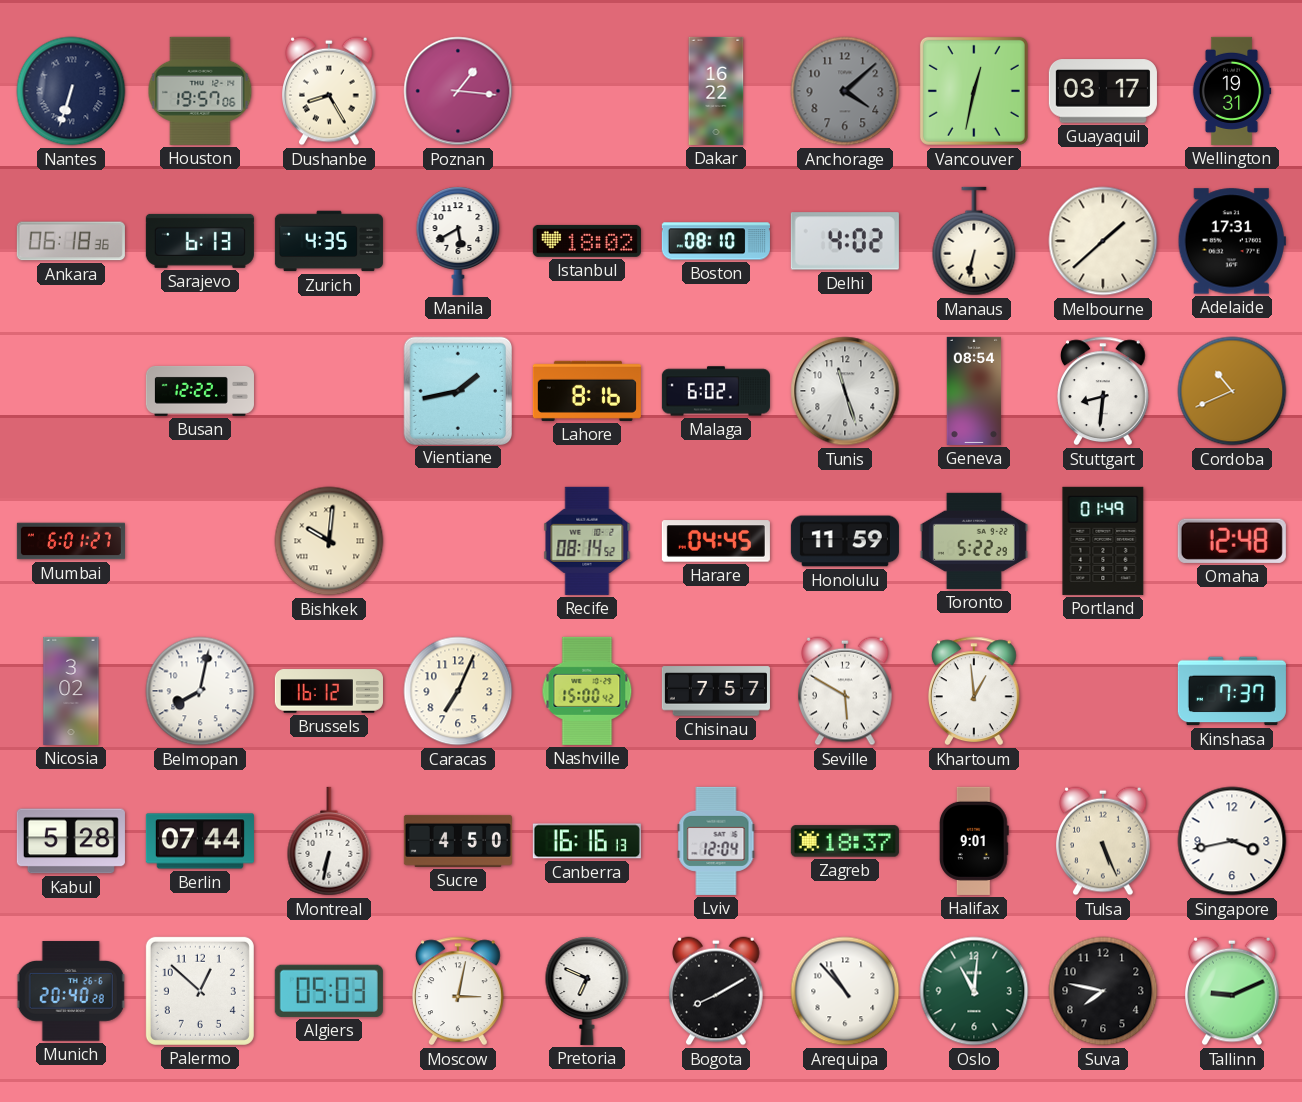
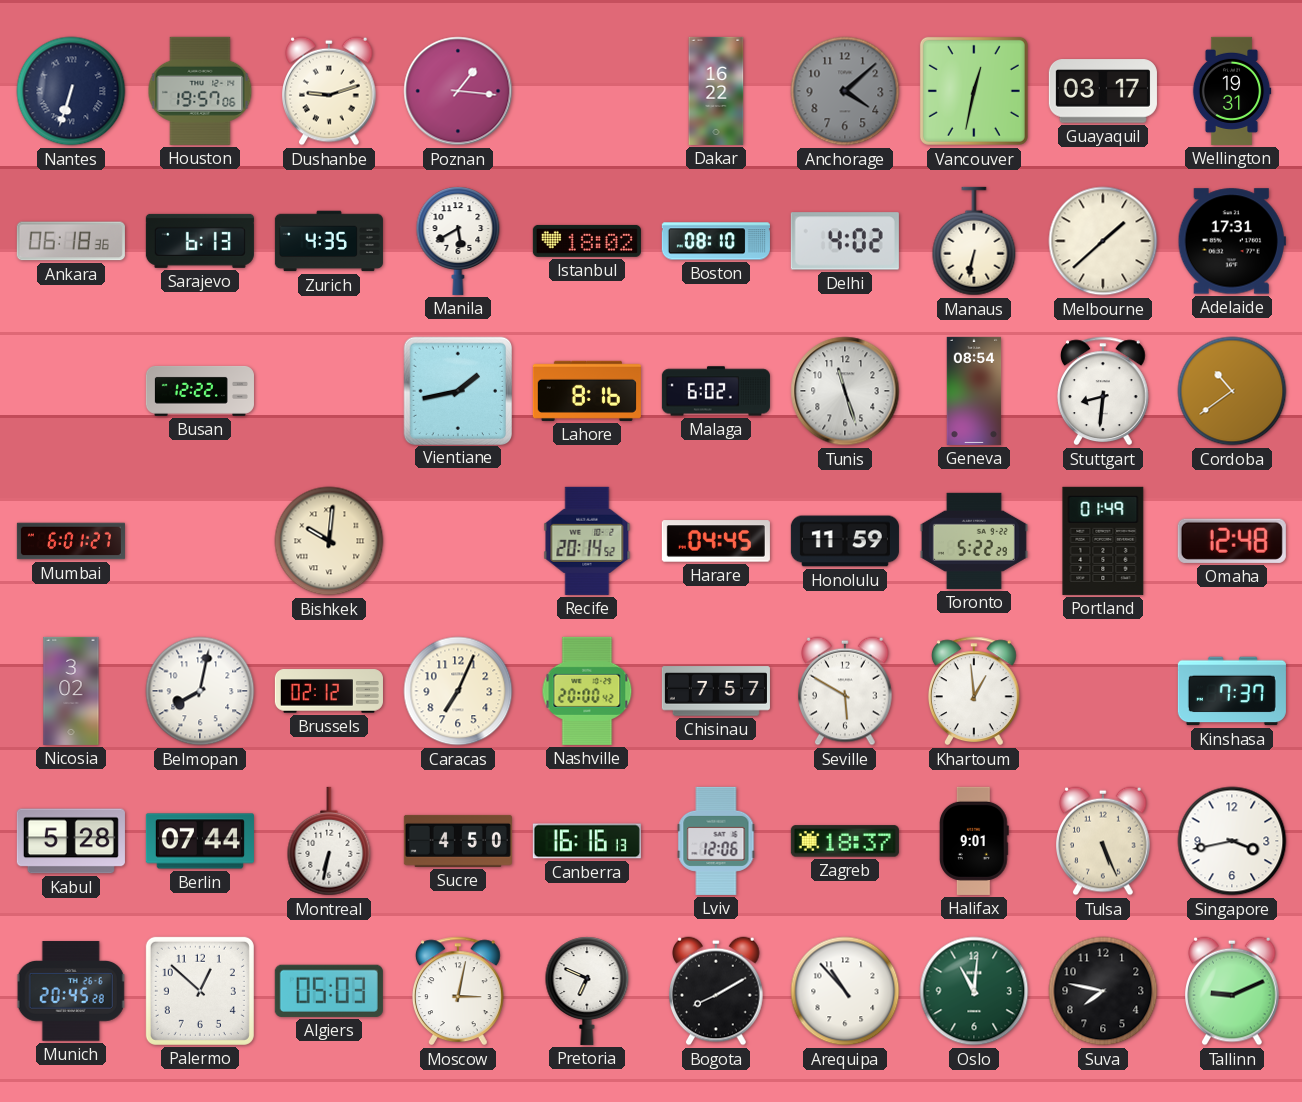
Dushanbe: 8:25 -> 9:12
Cordoba: 10:41 -> 10:39
Recife: 08:14 -> 20:14
Brussels: 16:12 -> 02:12
Nashville: 15:00 -> 20:00
Lviv: 12:04 -> 12:06
Munich: 20:40 -> 20:45
